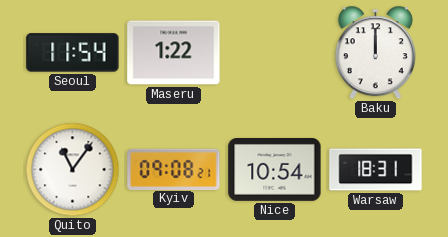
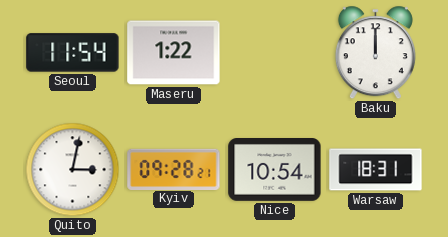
Quito: 11:06 -> 3:02
Kyiv: 09:08 -> 09:28
